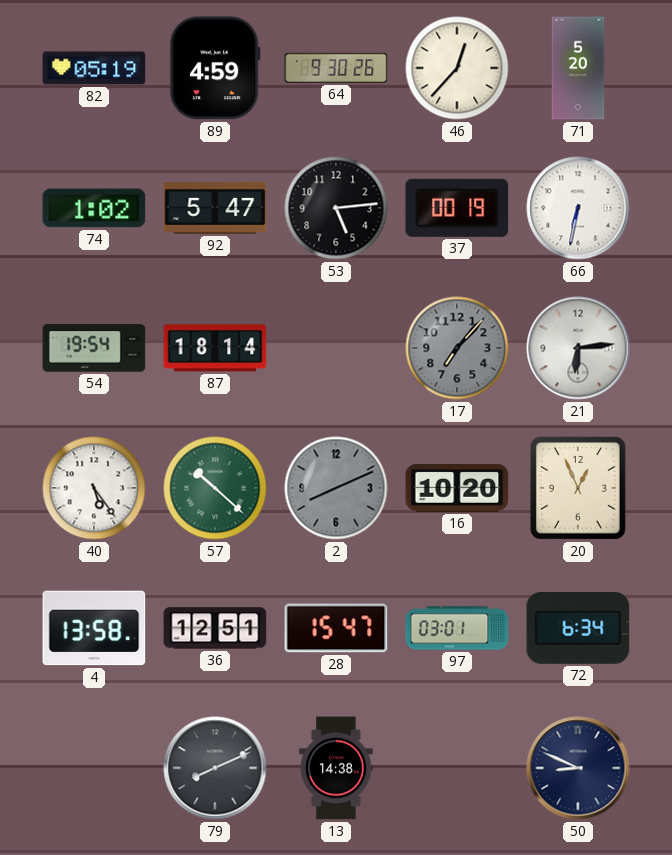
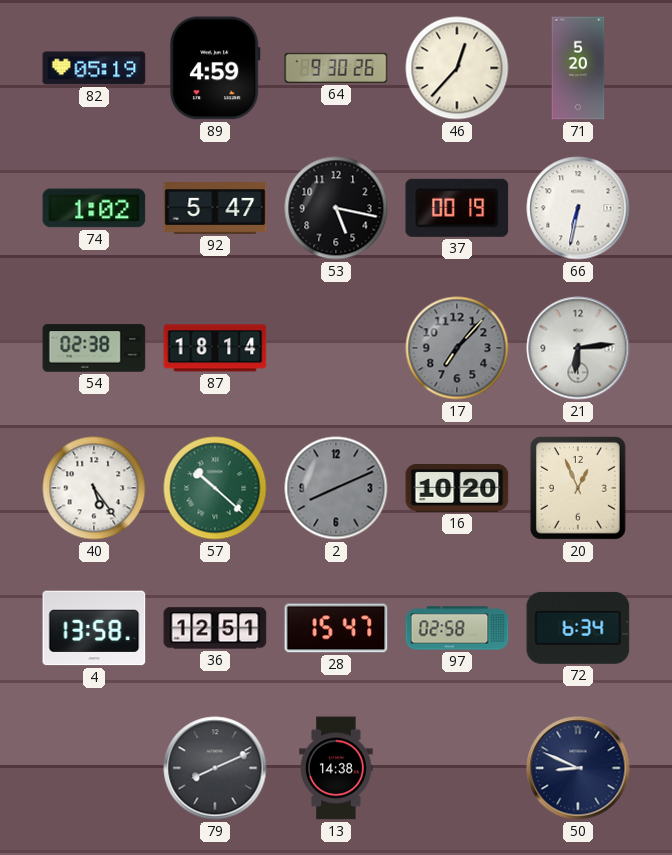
53: 5:14 -> 5:17
54: 19:54 -> 02:38
97: 03:01 -> 02:58
